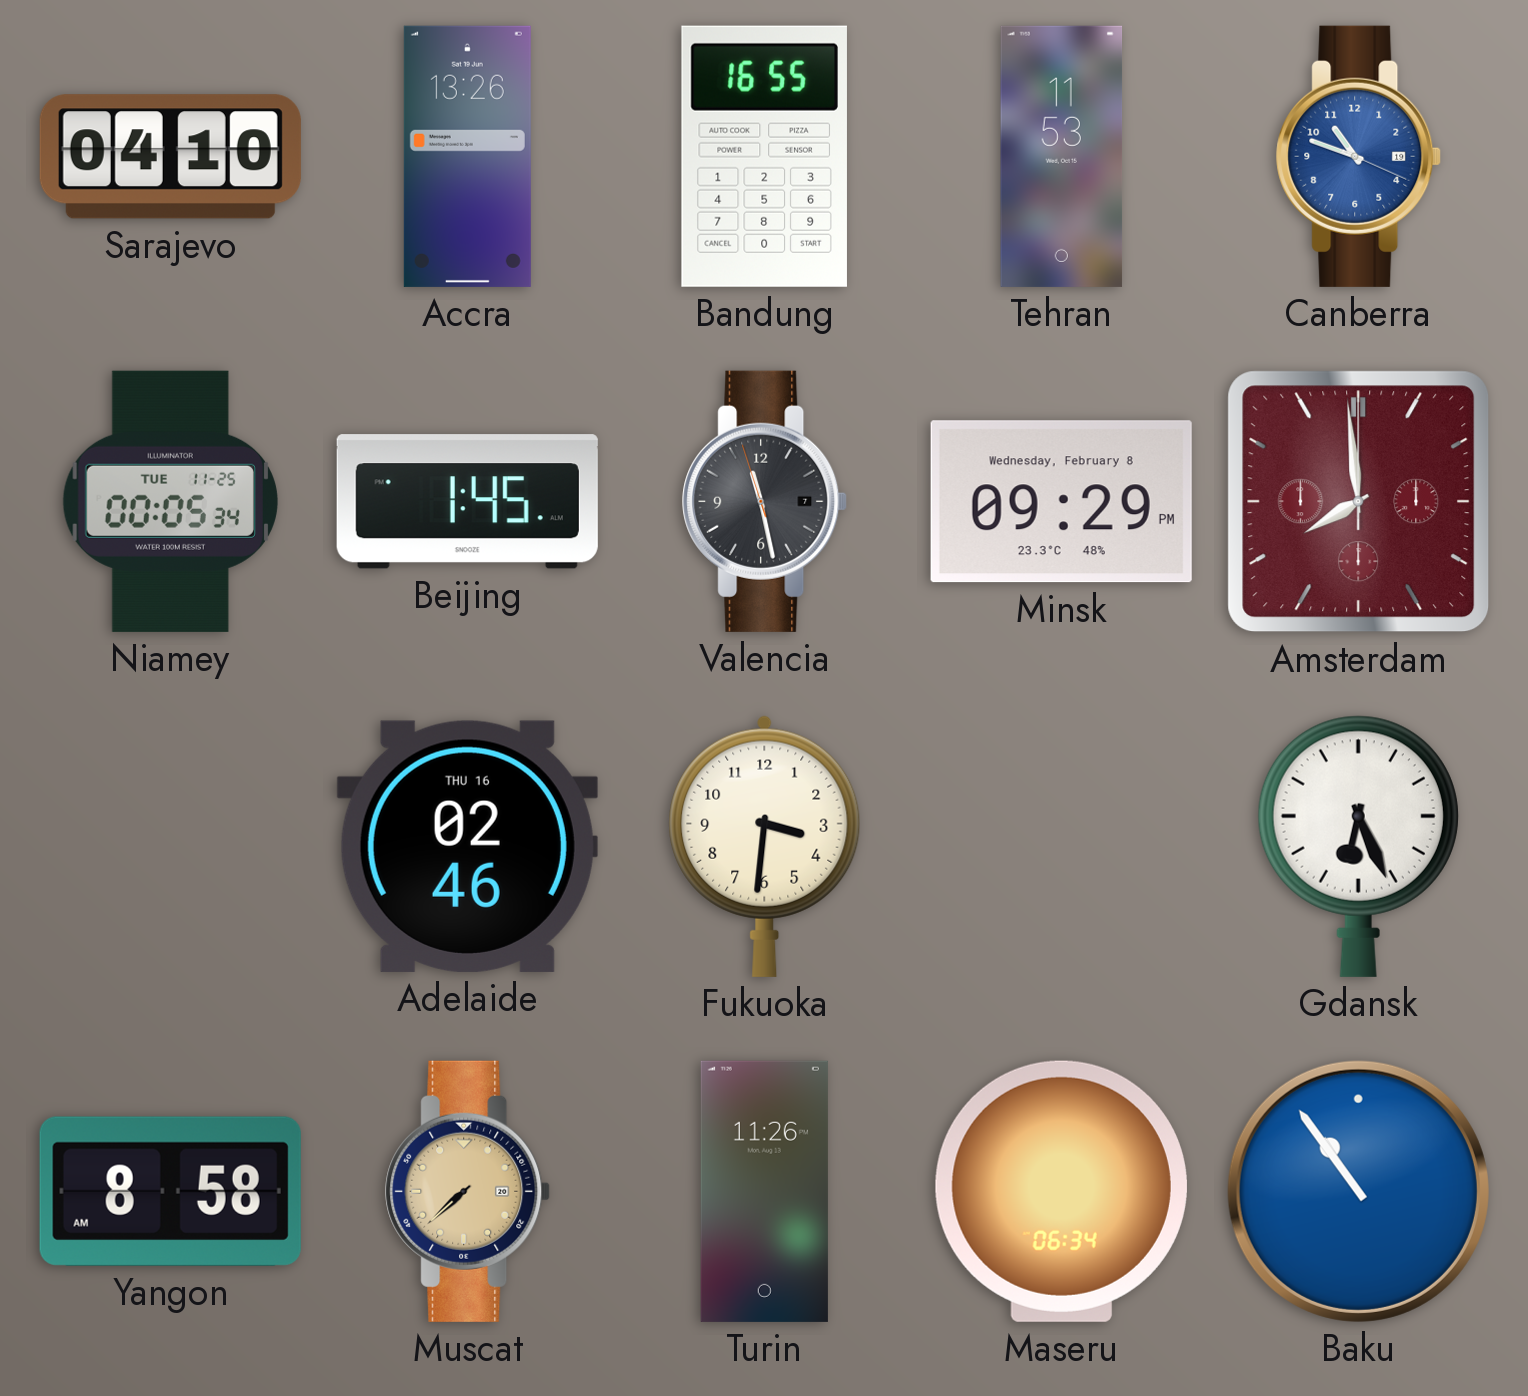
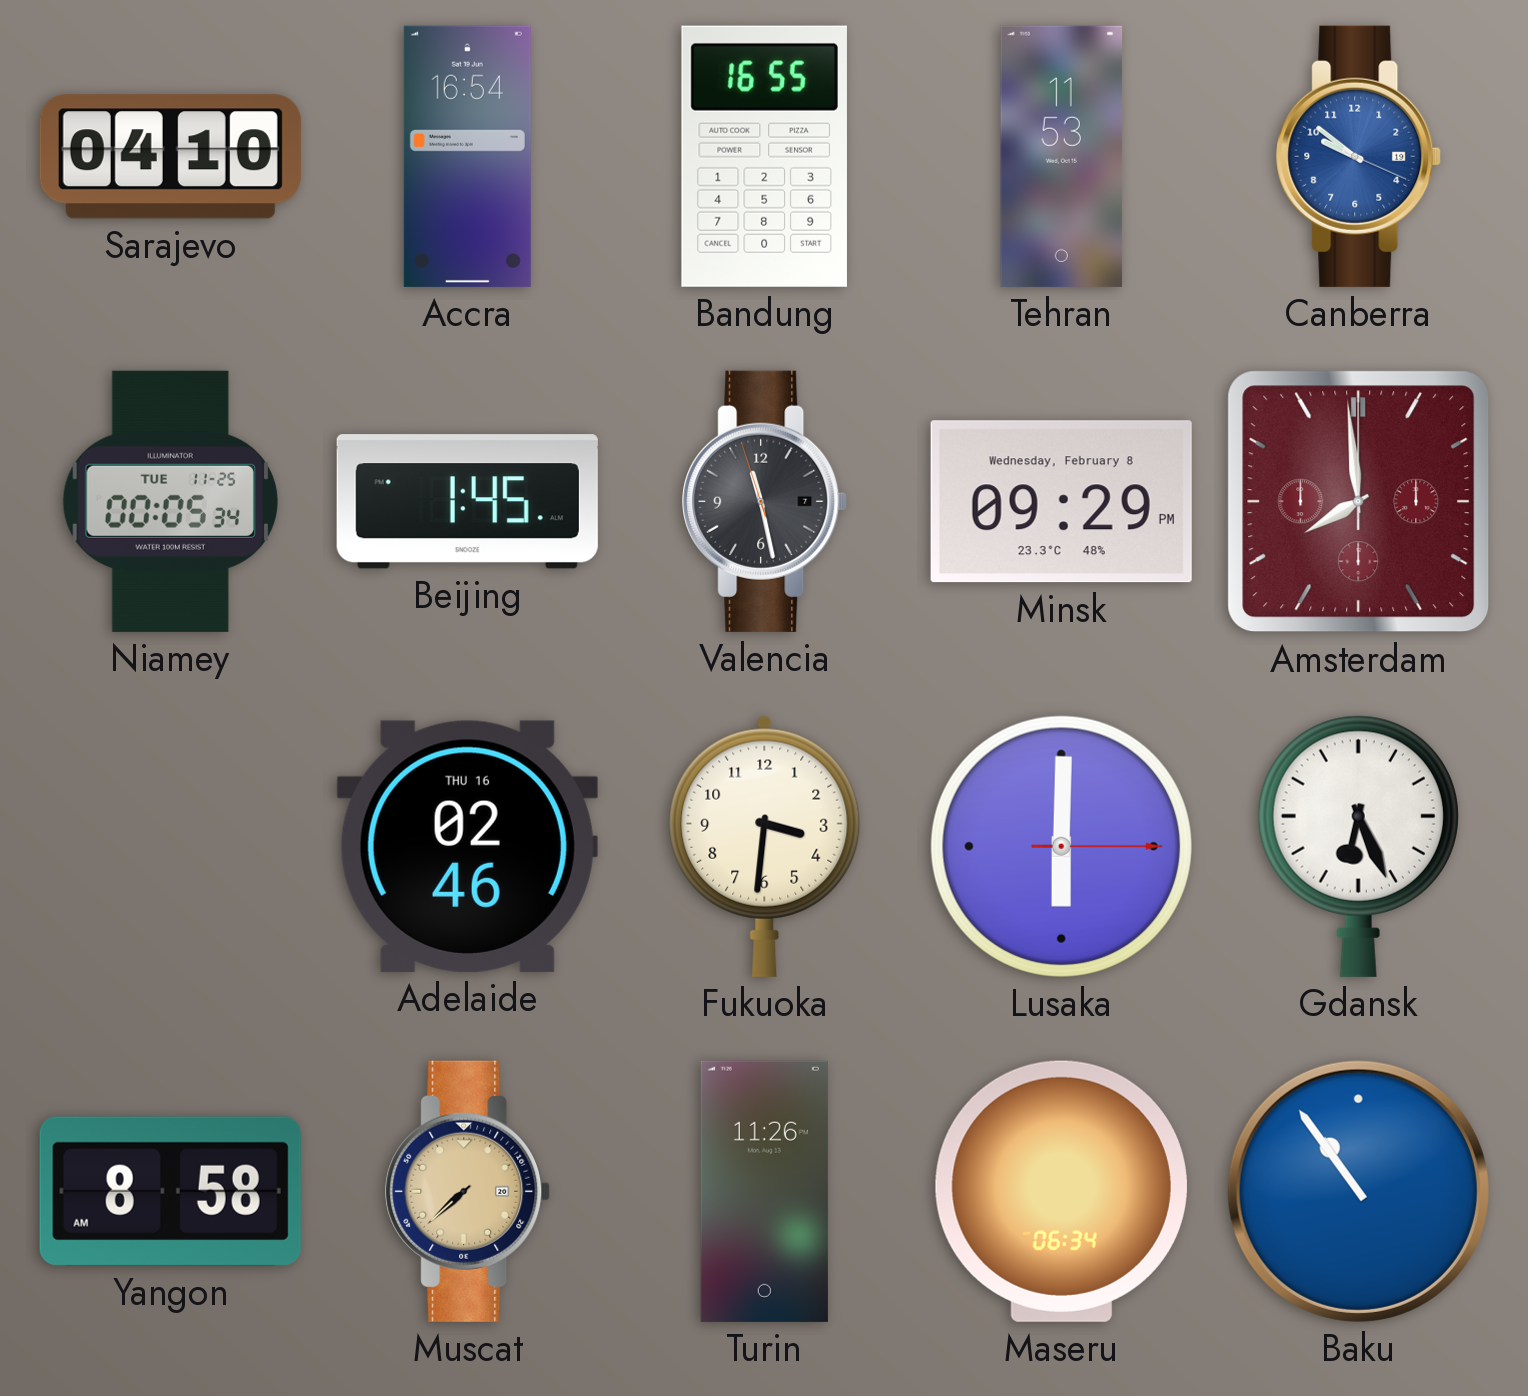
Accra: 13:26 -> 16:54
Canberra: 10:48 -> 9:51
Lusaka: none -> 6:00
